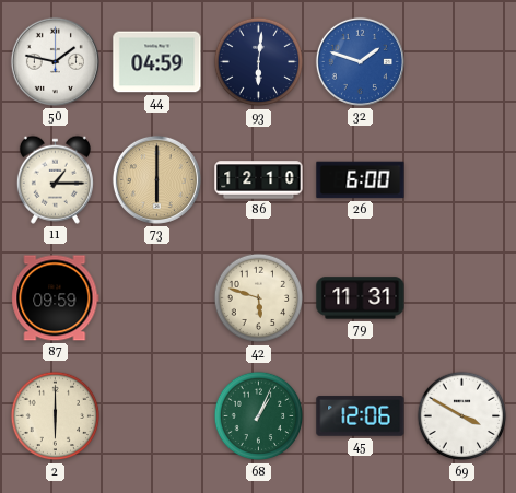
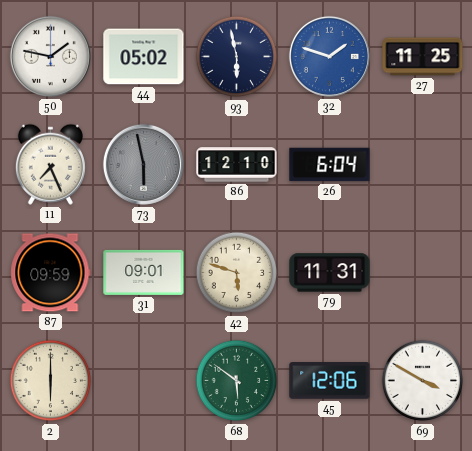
44: 04:59 -> 05:02
93: 6:01 -> 5:58
27: none -> 11:25
11: 1:15 -> 7:26
73: 6:00 -> 5:58
73 dial: champagne -> grey
26: 6:00 -> 6:04
31: none -> 09:01
68: 1:04 -> 5:51
